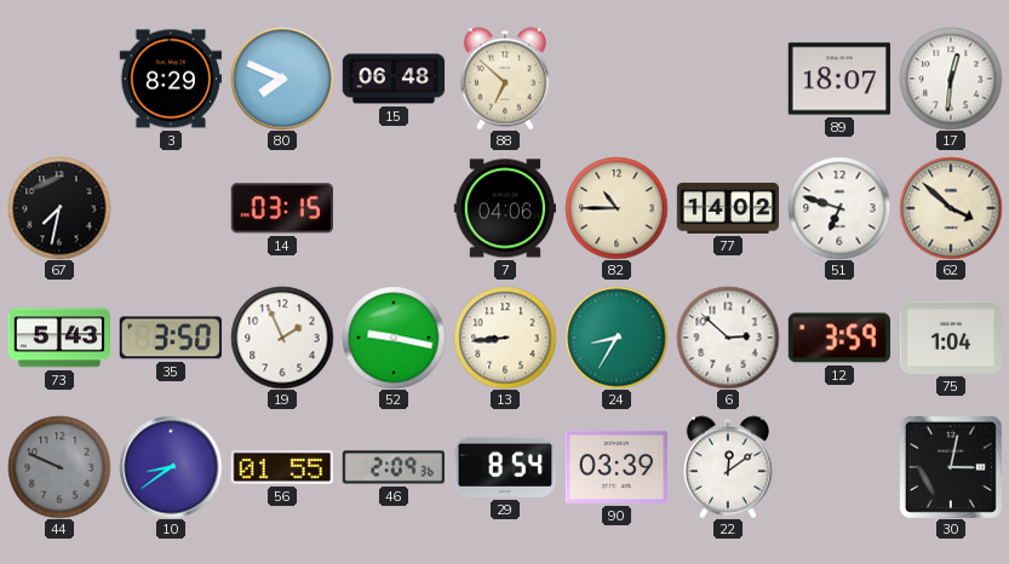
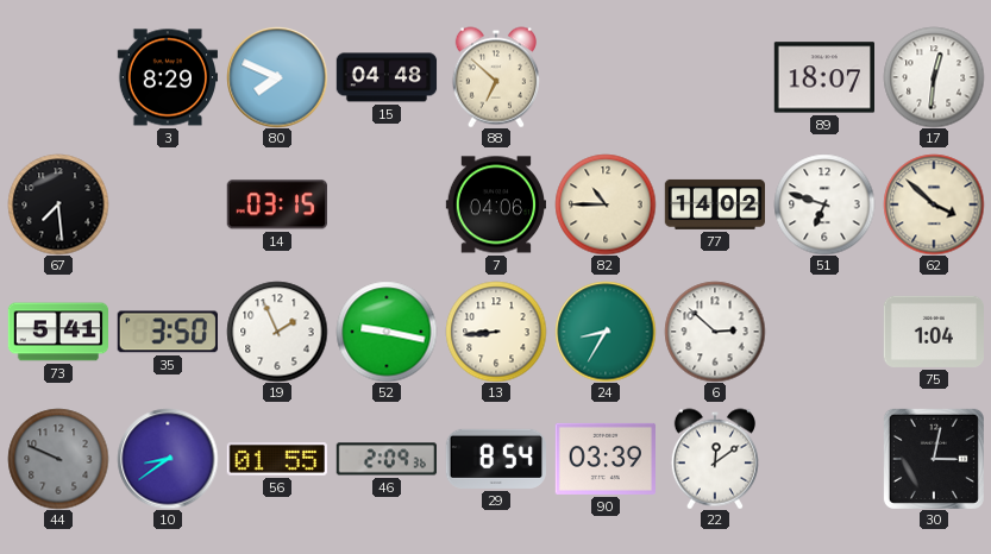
15: 06:48 -> 04:48
67: 7:32 -> 7:29
73: 5:43 -> 5:41
12: 3:59 -> none
